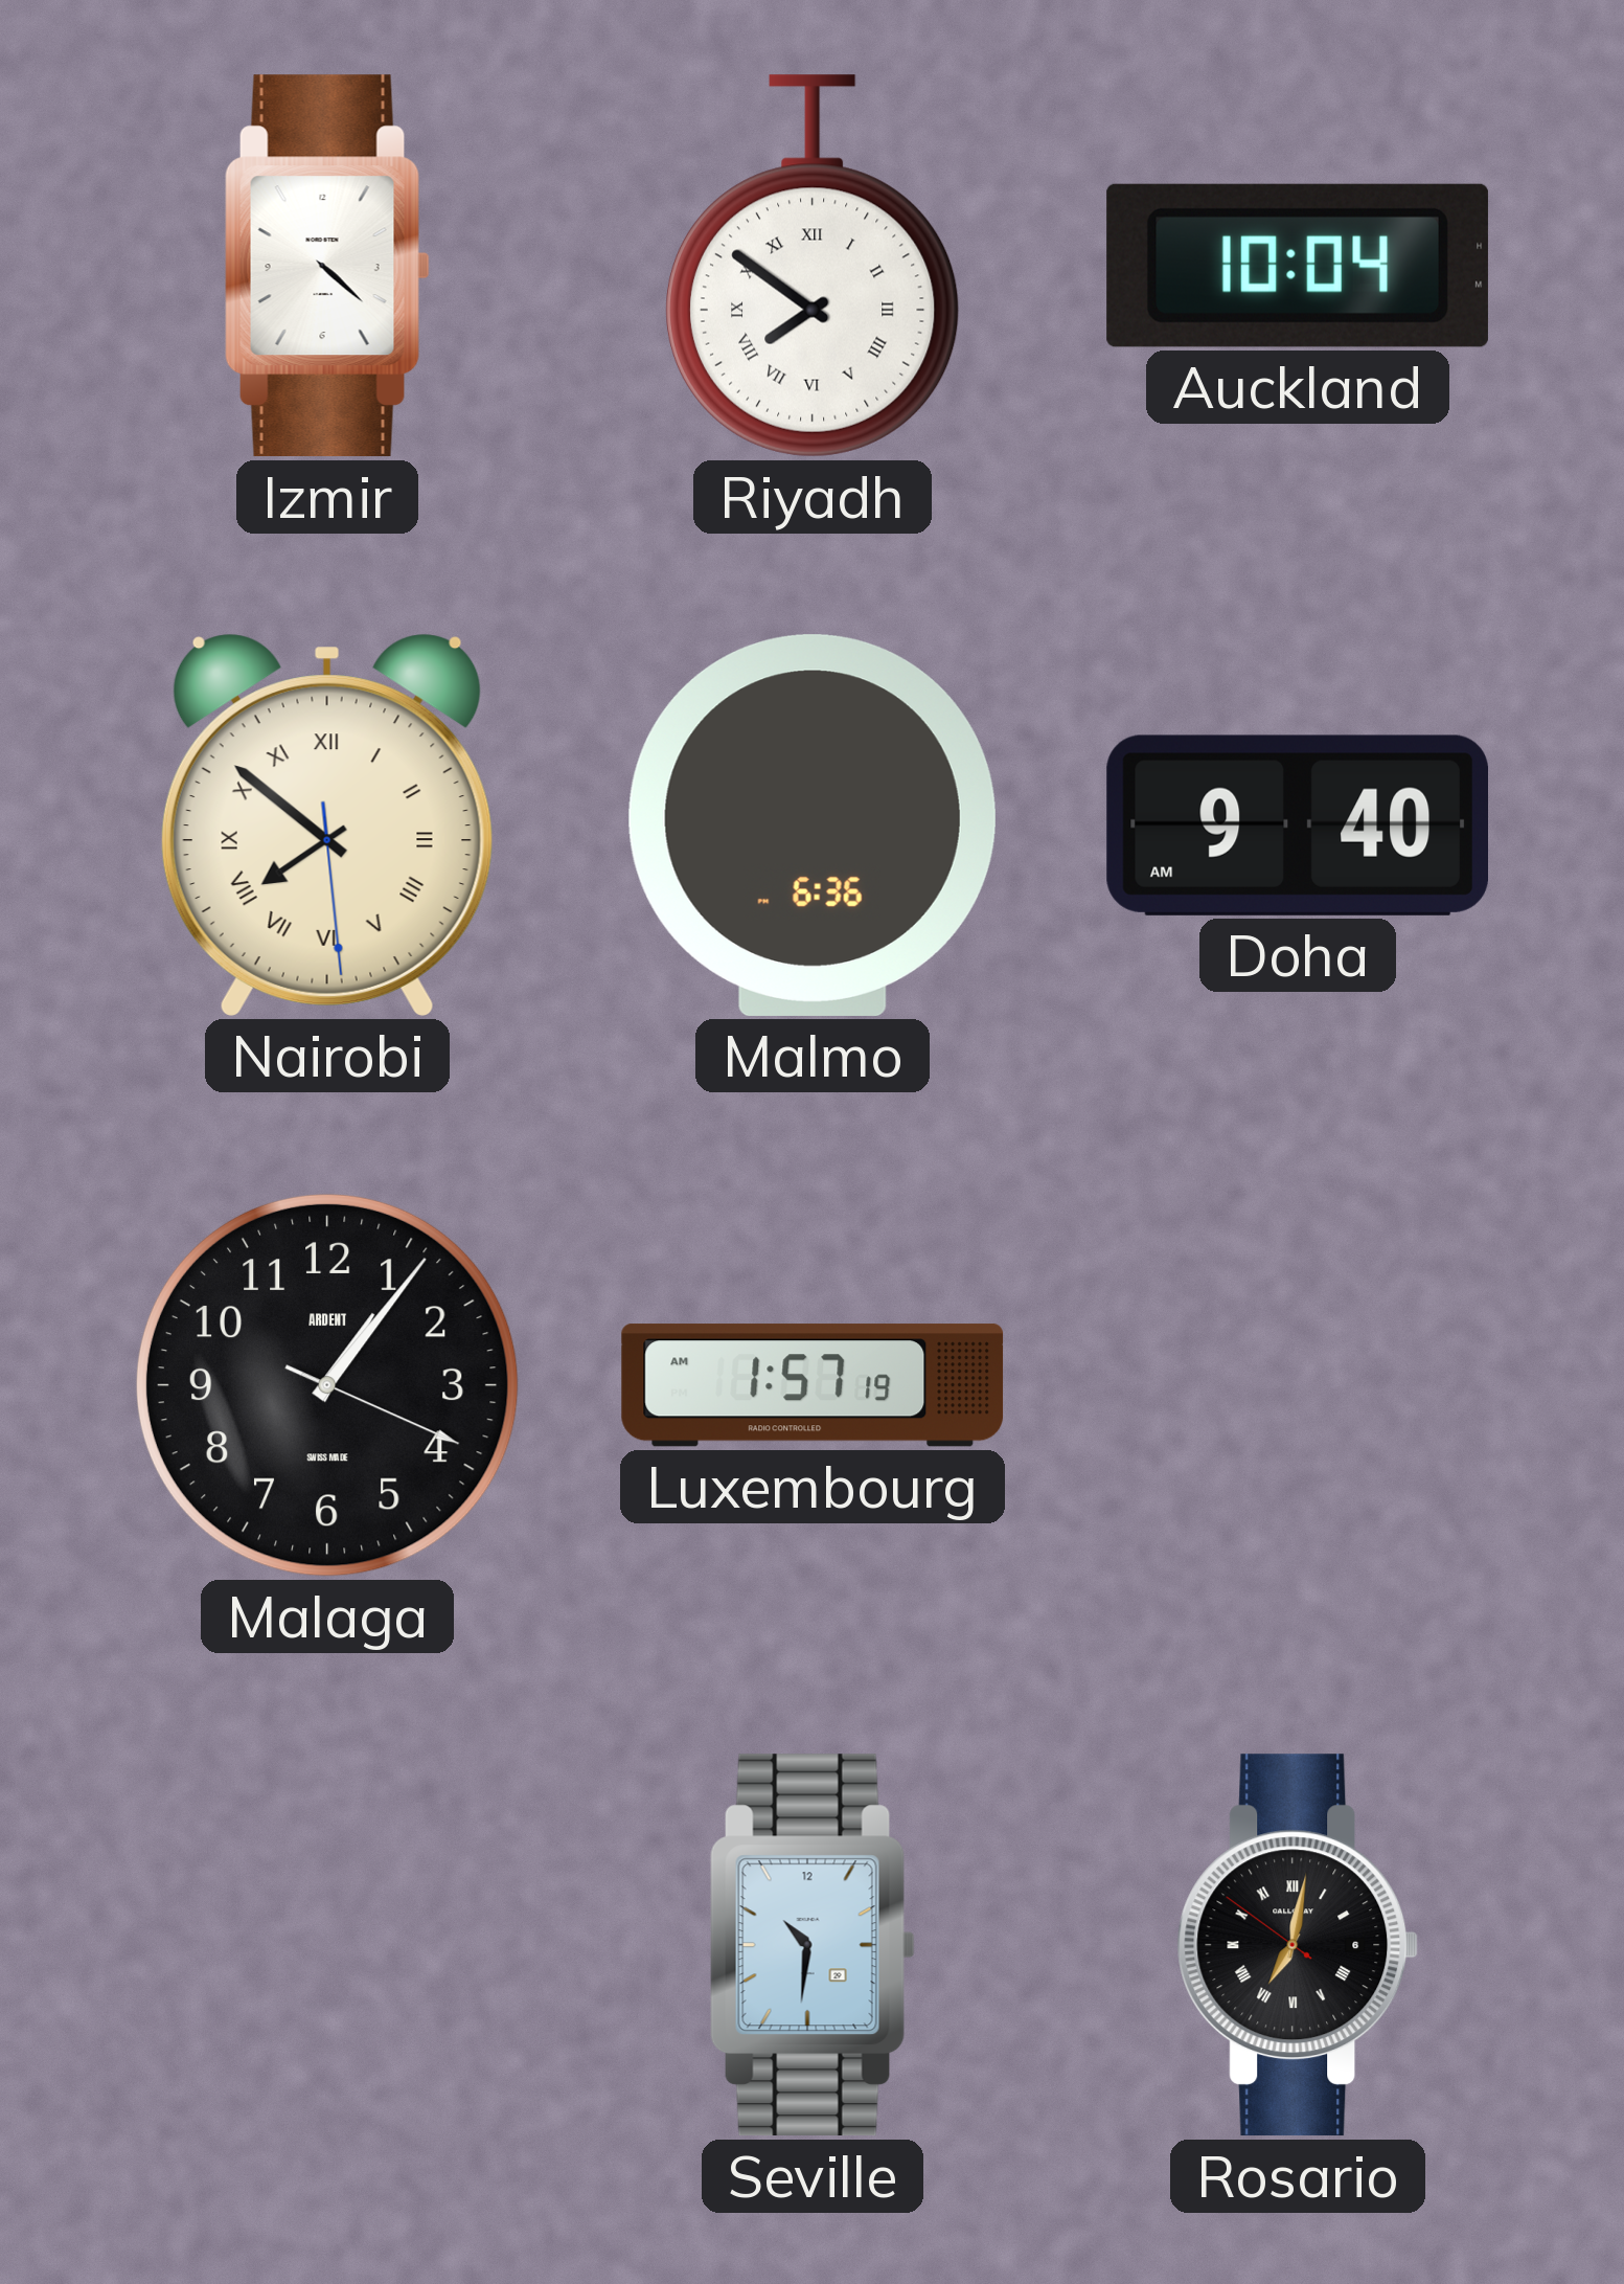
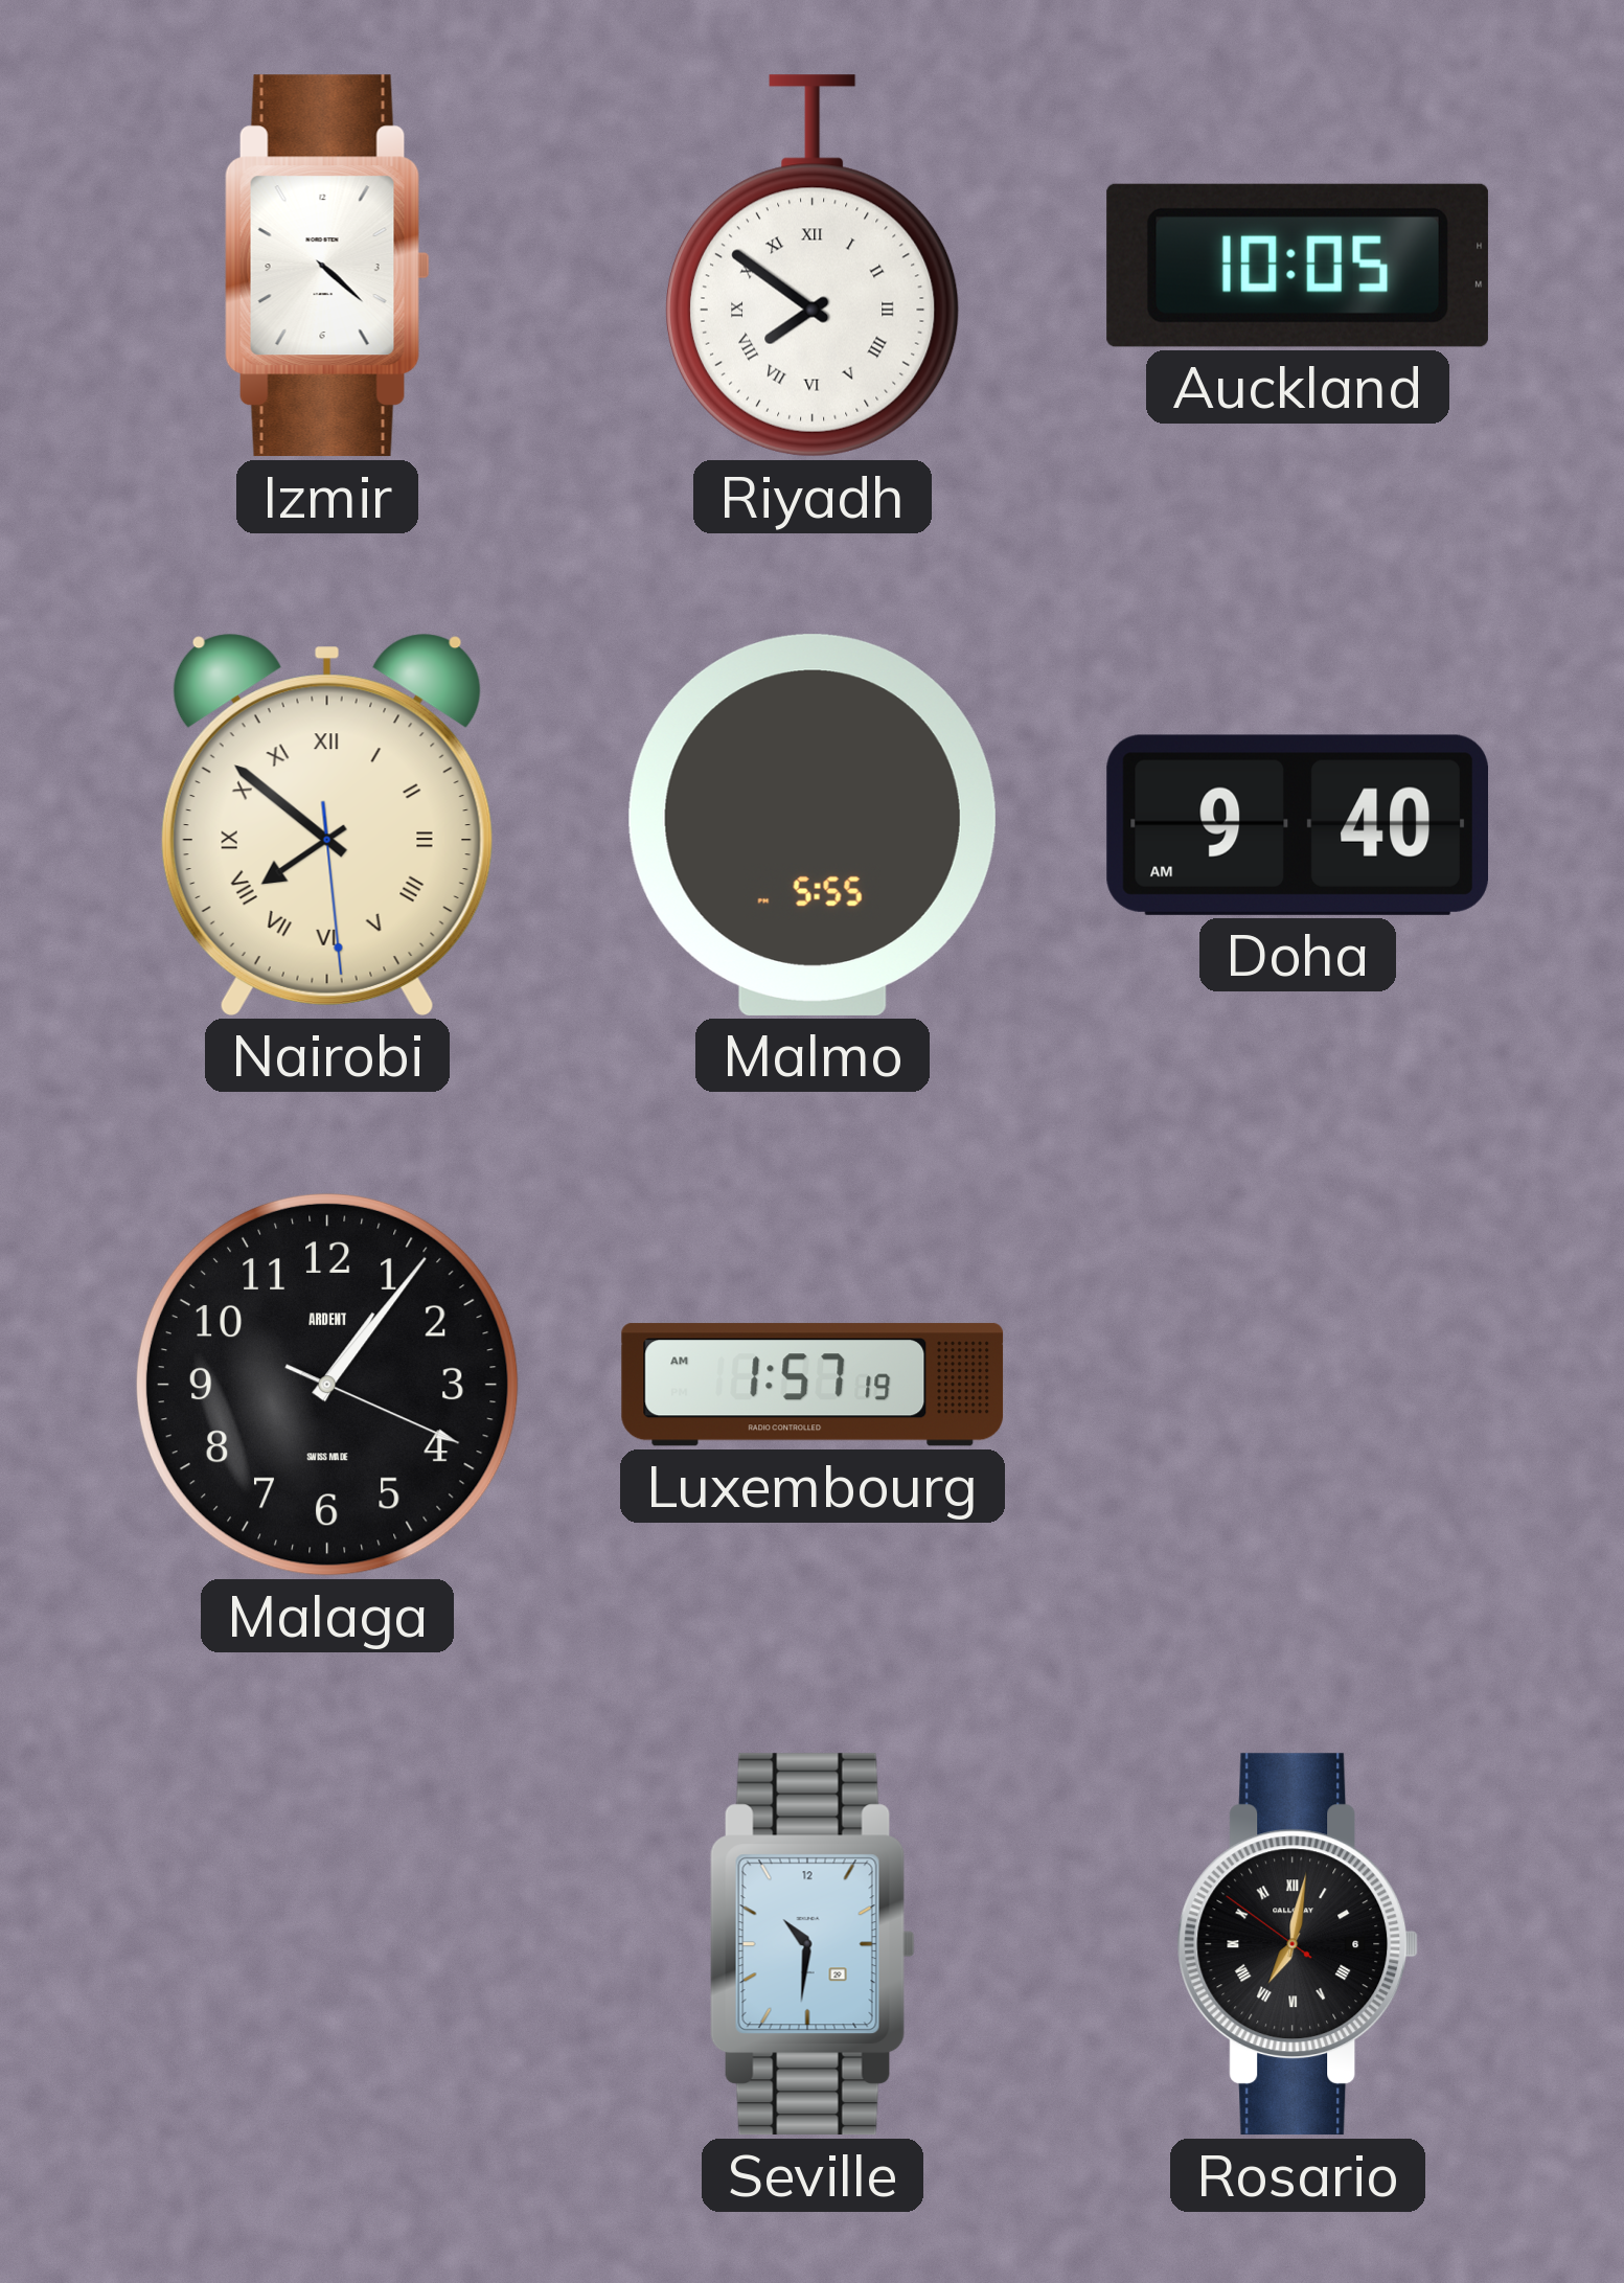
Auckland: 10:04 -> 10:05
Malmo: 6:36 -> 5:55
